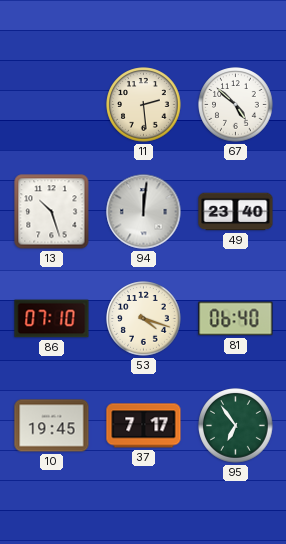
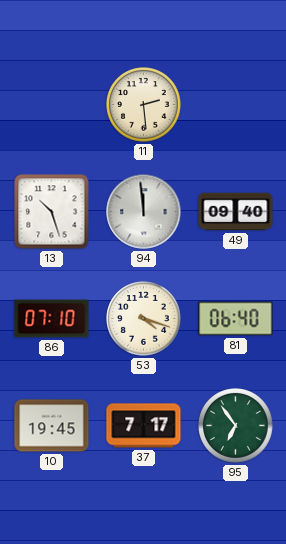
67: 4:52 -> none
94: 12:01 -> 11:59
49: 23:40 -> 09:40
